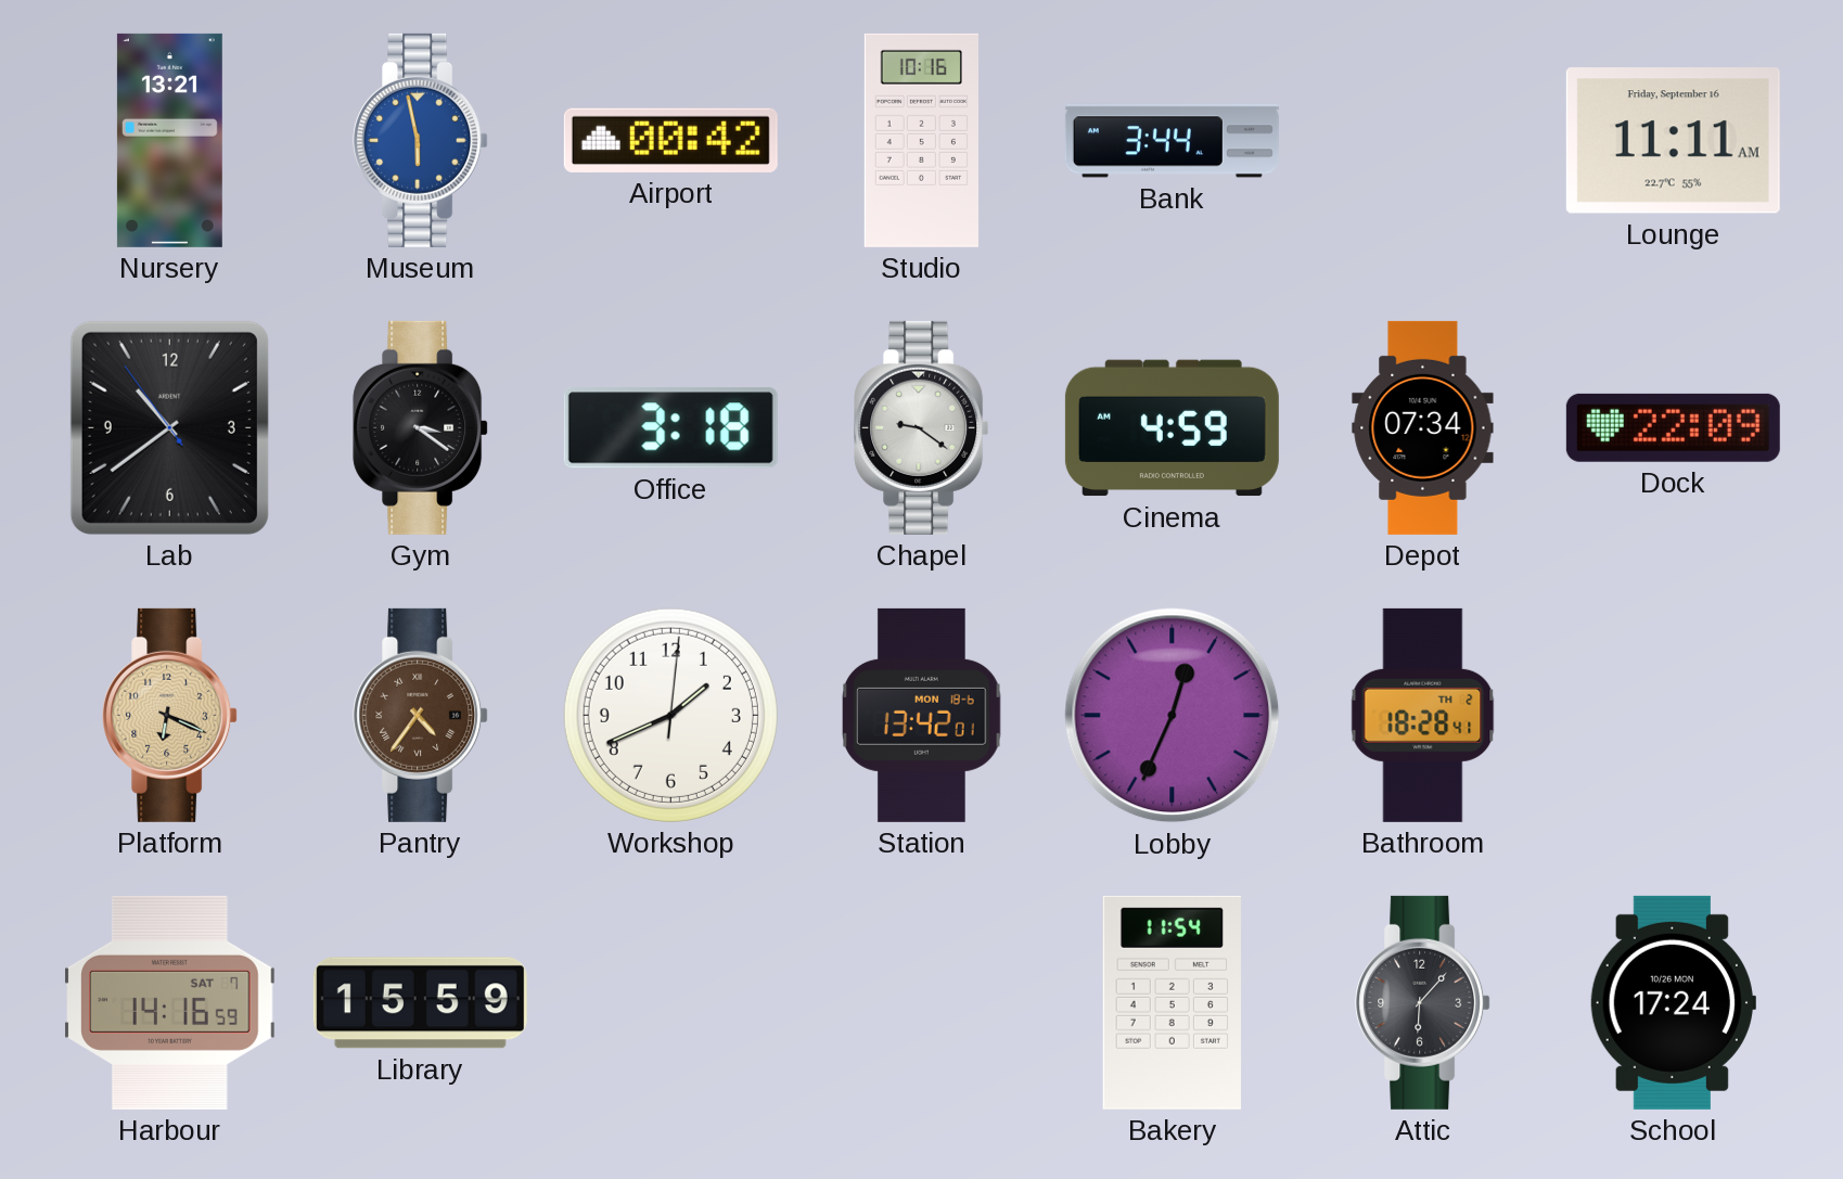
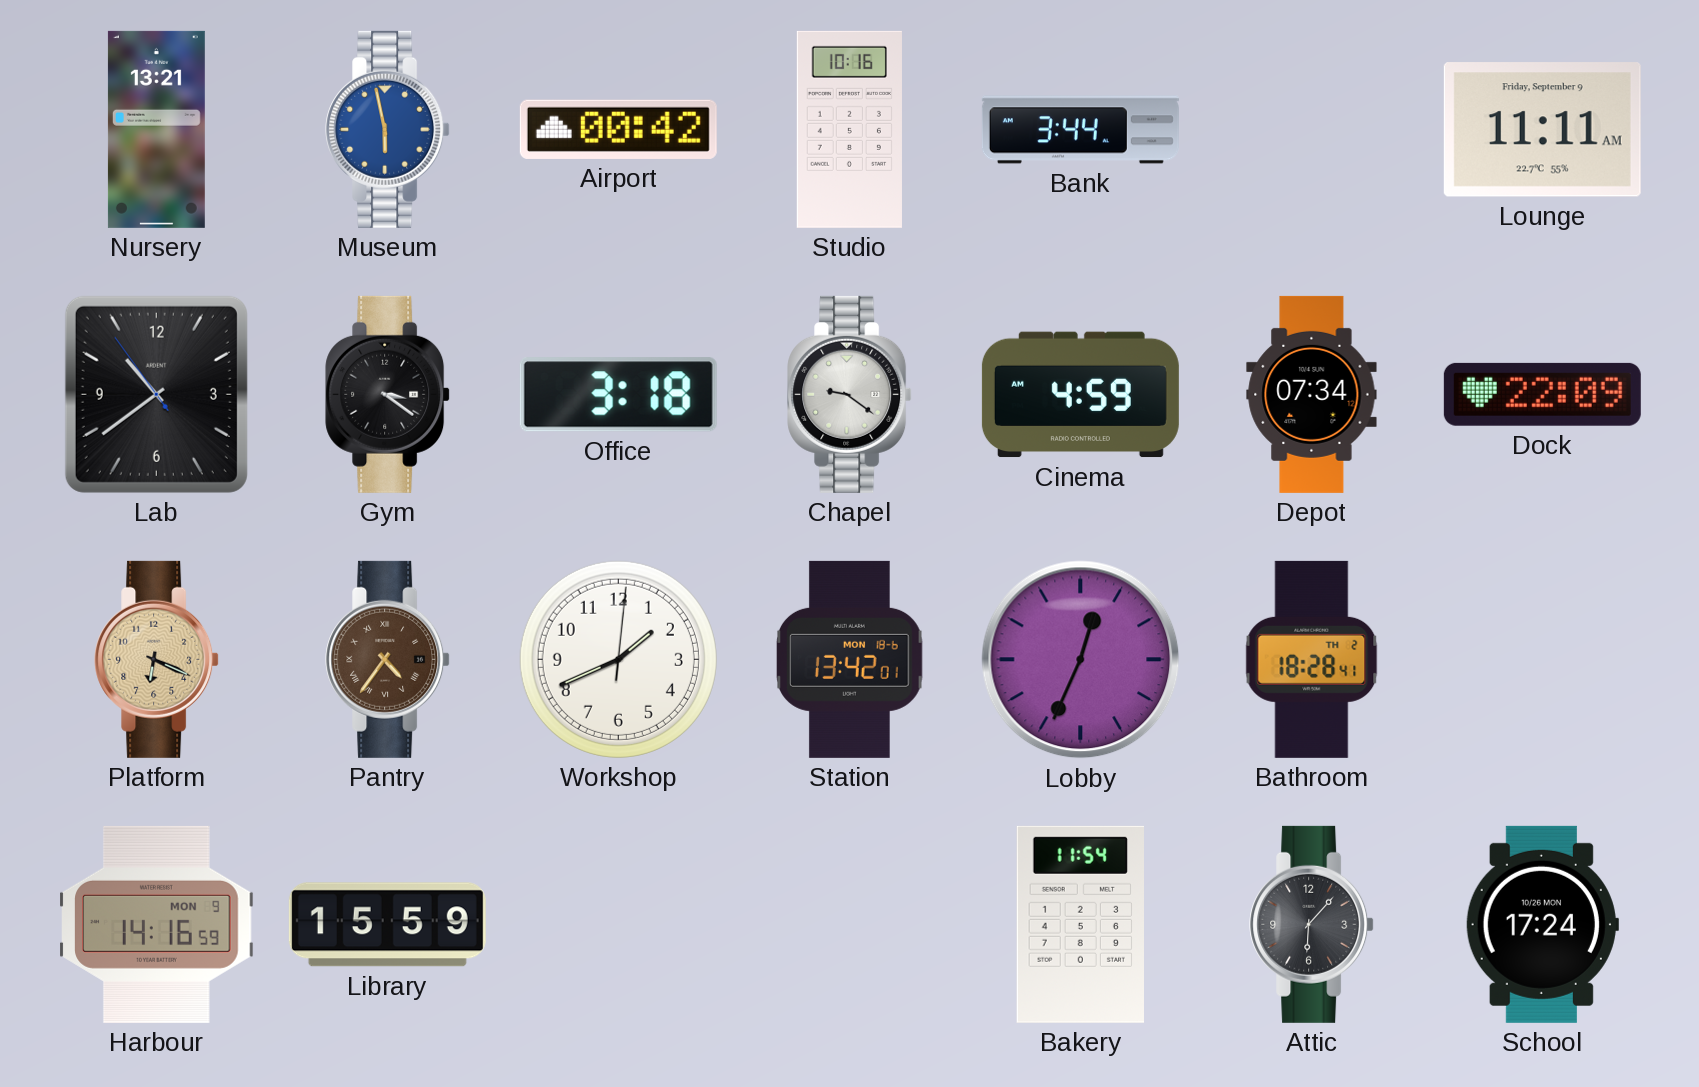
Lounge date: Friday, September 16 -> Friday, September 9
Harbour date: SAT 7 -> MON 9
